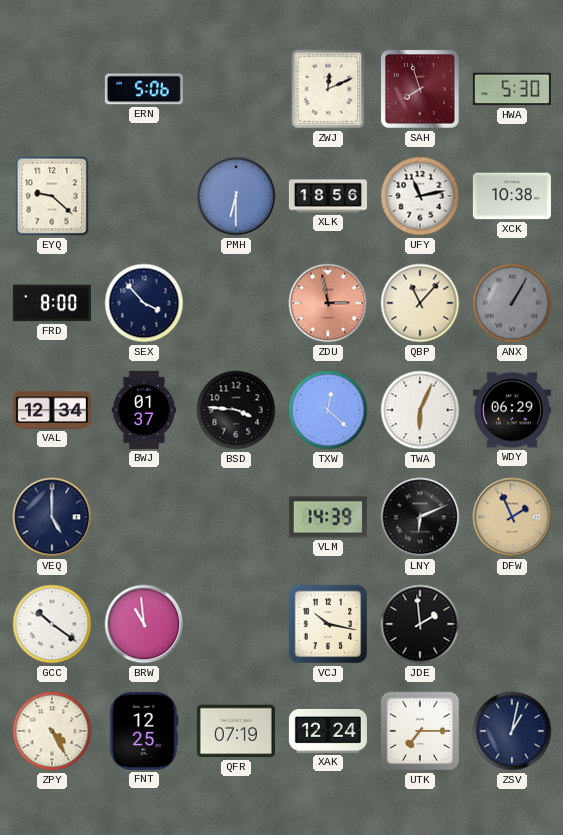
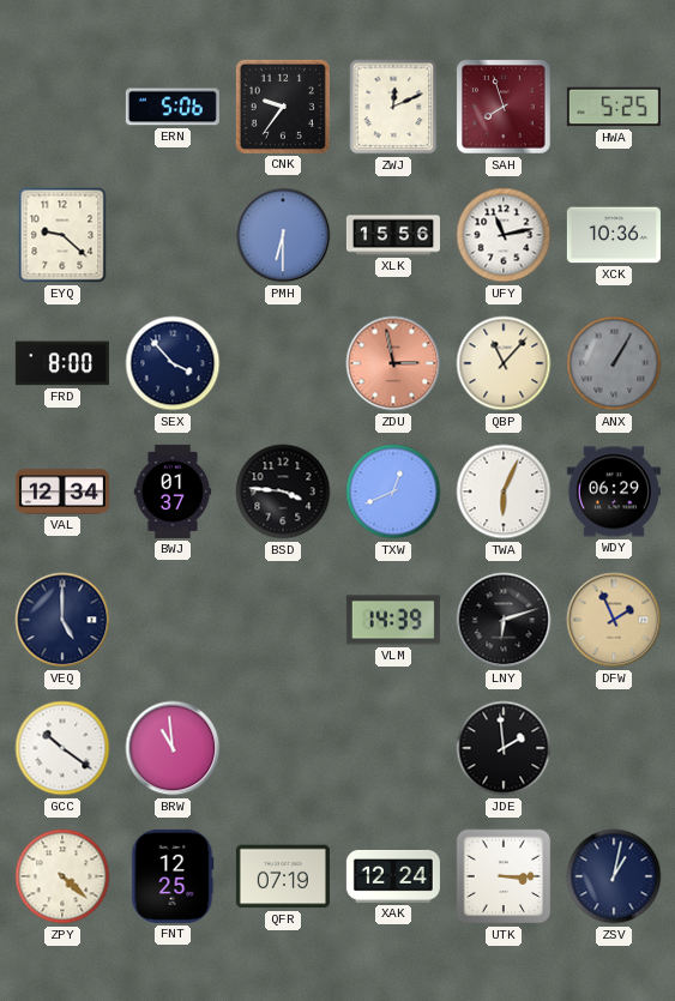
CNK: none -> 9:36
HWA: 5:30 -> 5:25
XLK: 18:56 -> 15:56
XCK: 10:38 -> 10:36
TXW: 12:22 -> 12:41
LNY: 6:11 -> 6:12
VCJ: 10:17 -> none
ZPY: 4:25 -> 4:22
UTK: 7:15 -> 3:15
